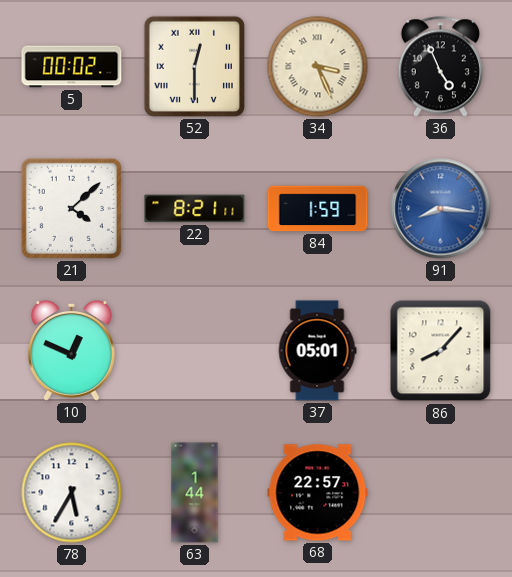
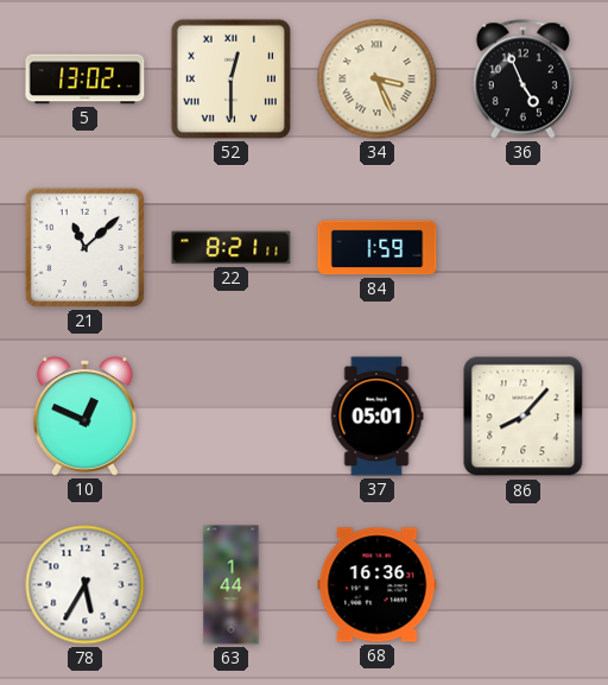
5: 00:02 -> 13:02
21: 4:08 -> 11:08
91: 8:16 -> none
68: 22:57 -> 16:36
